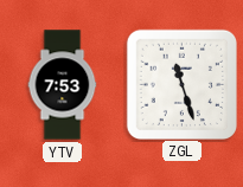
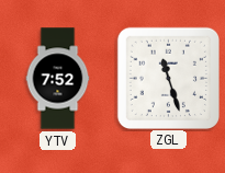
YTV: 7:53 -> 7:52
